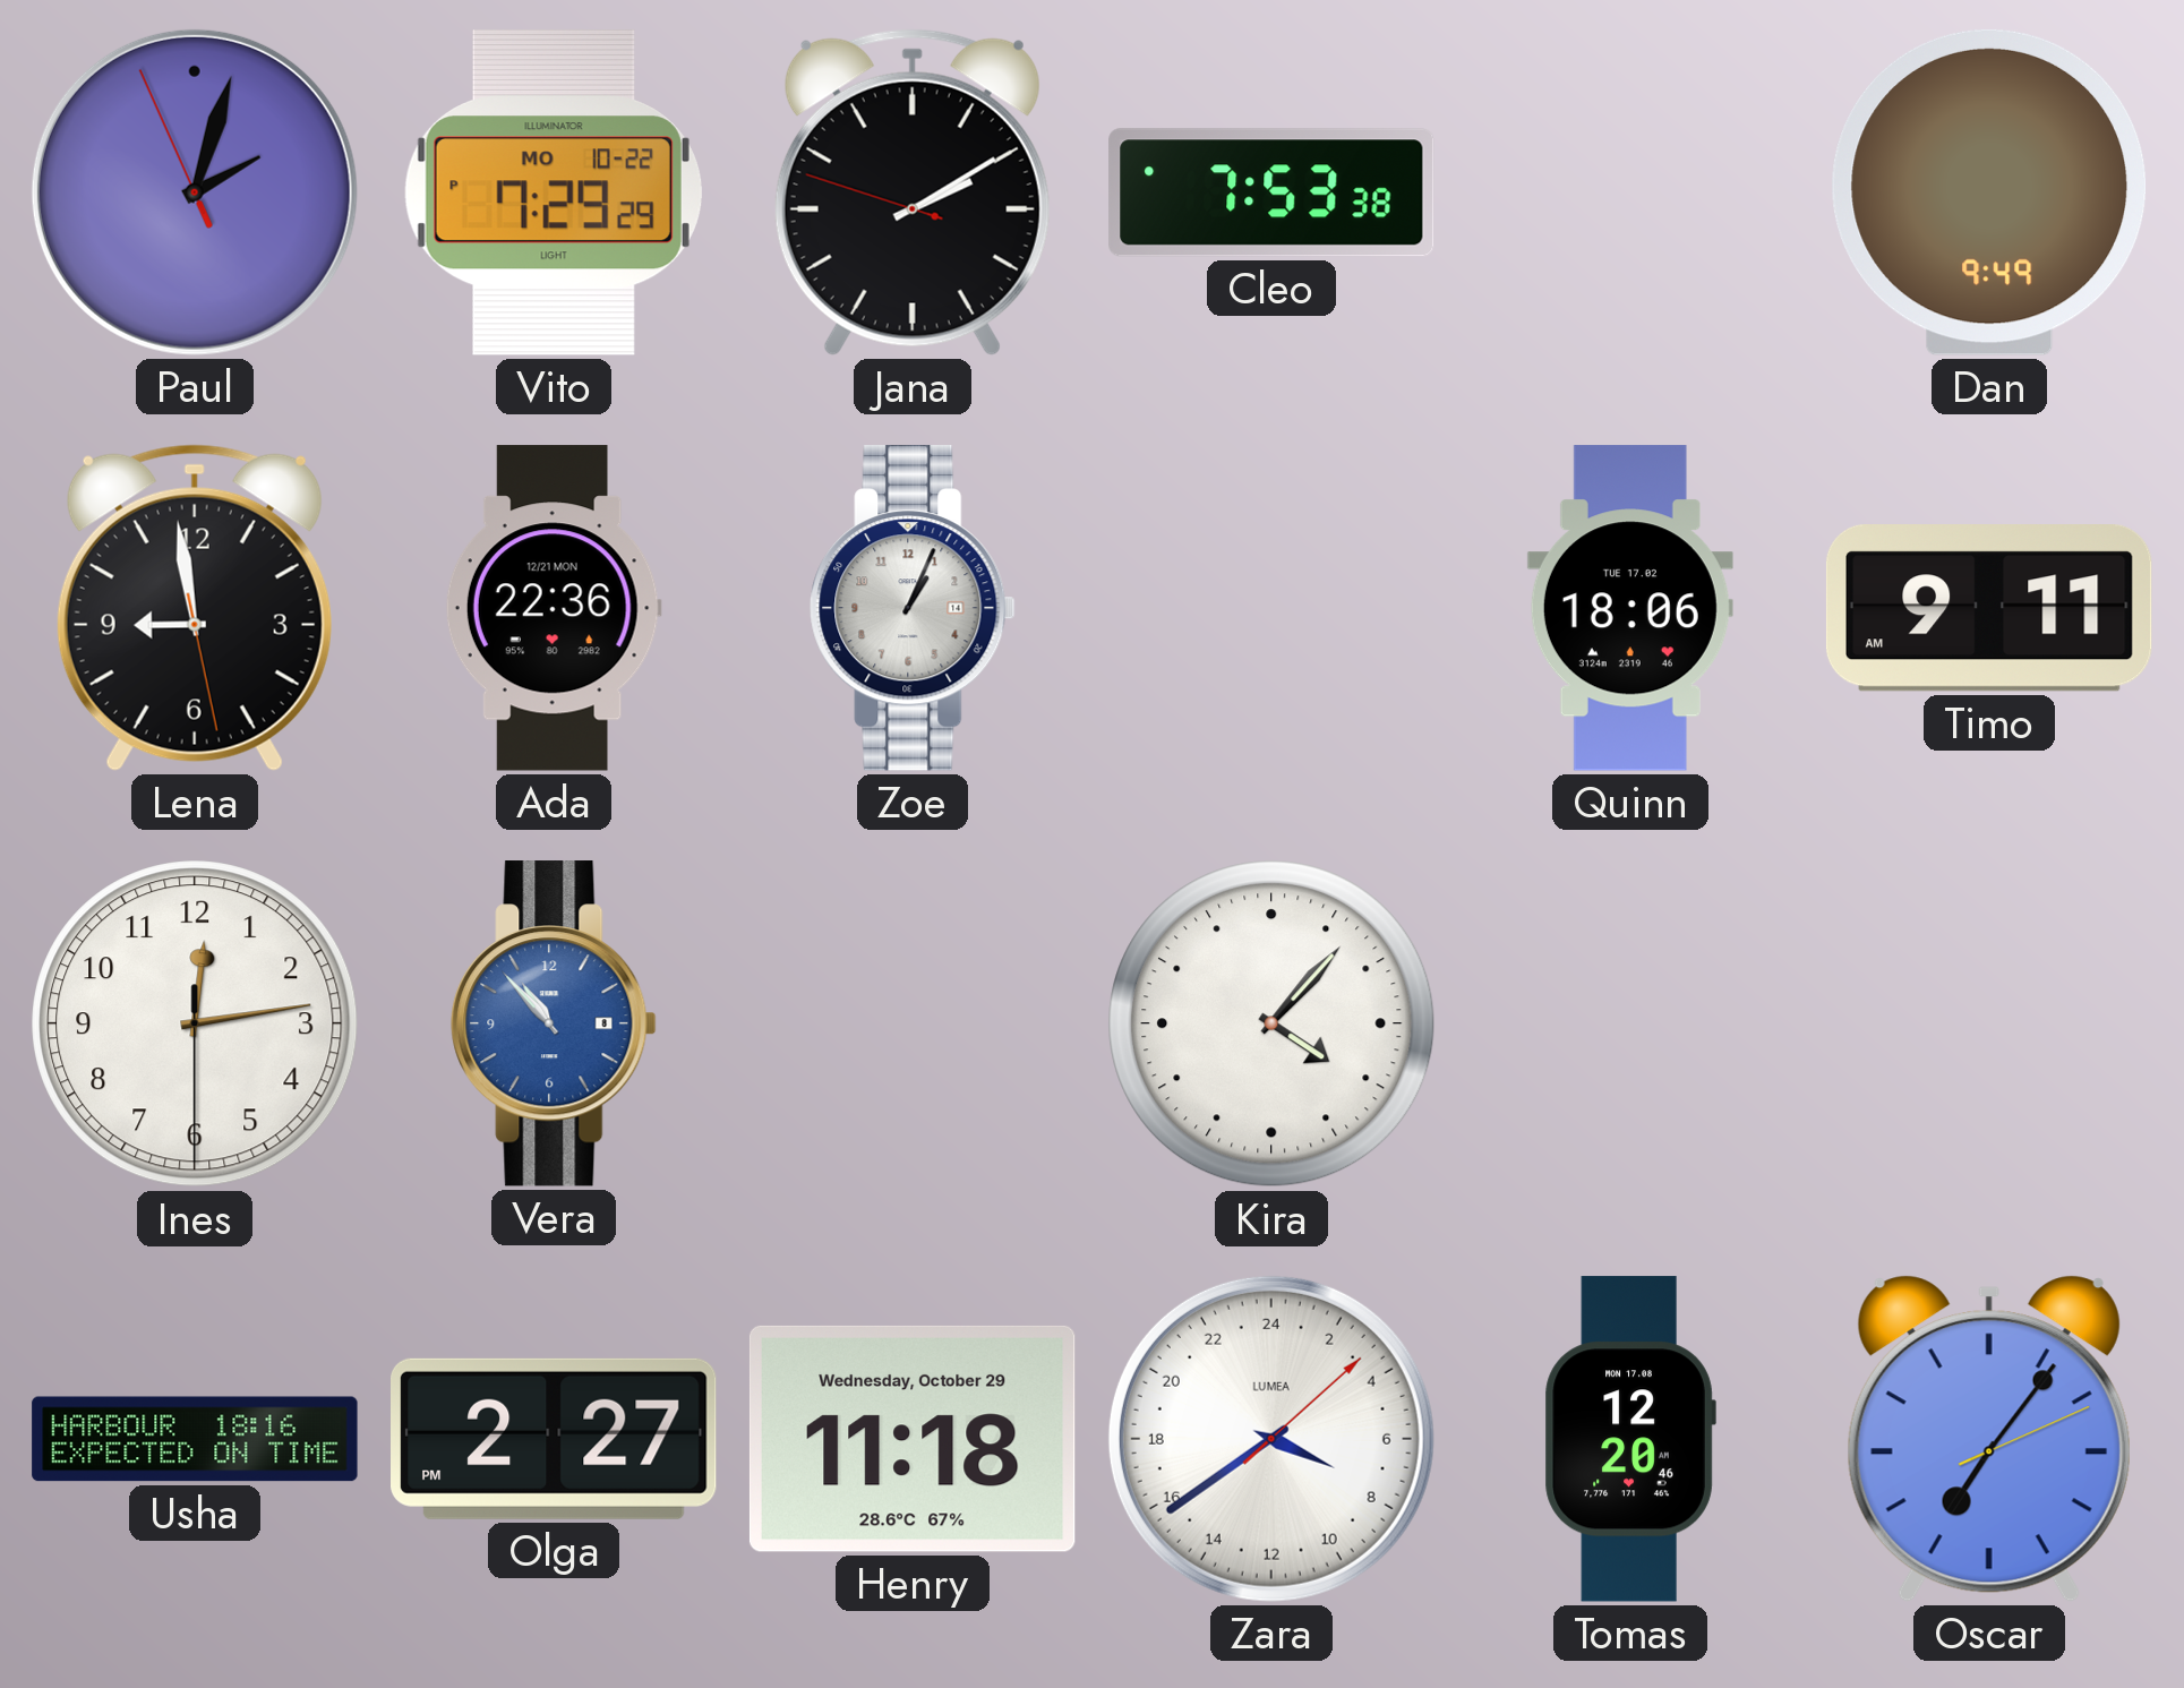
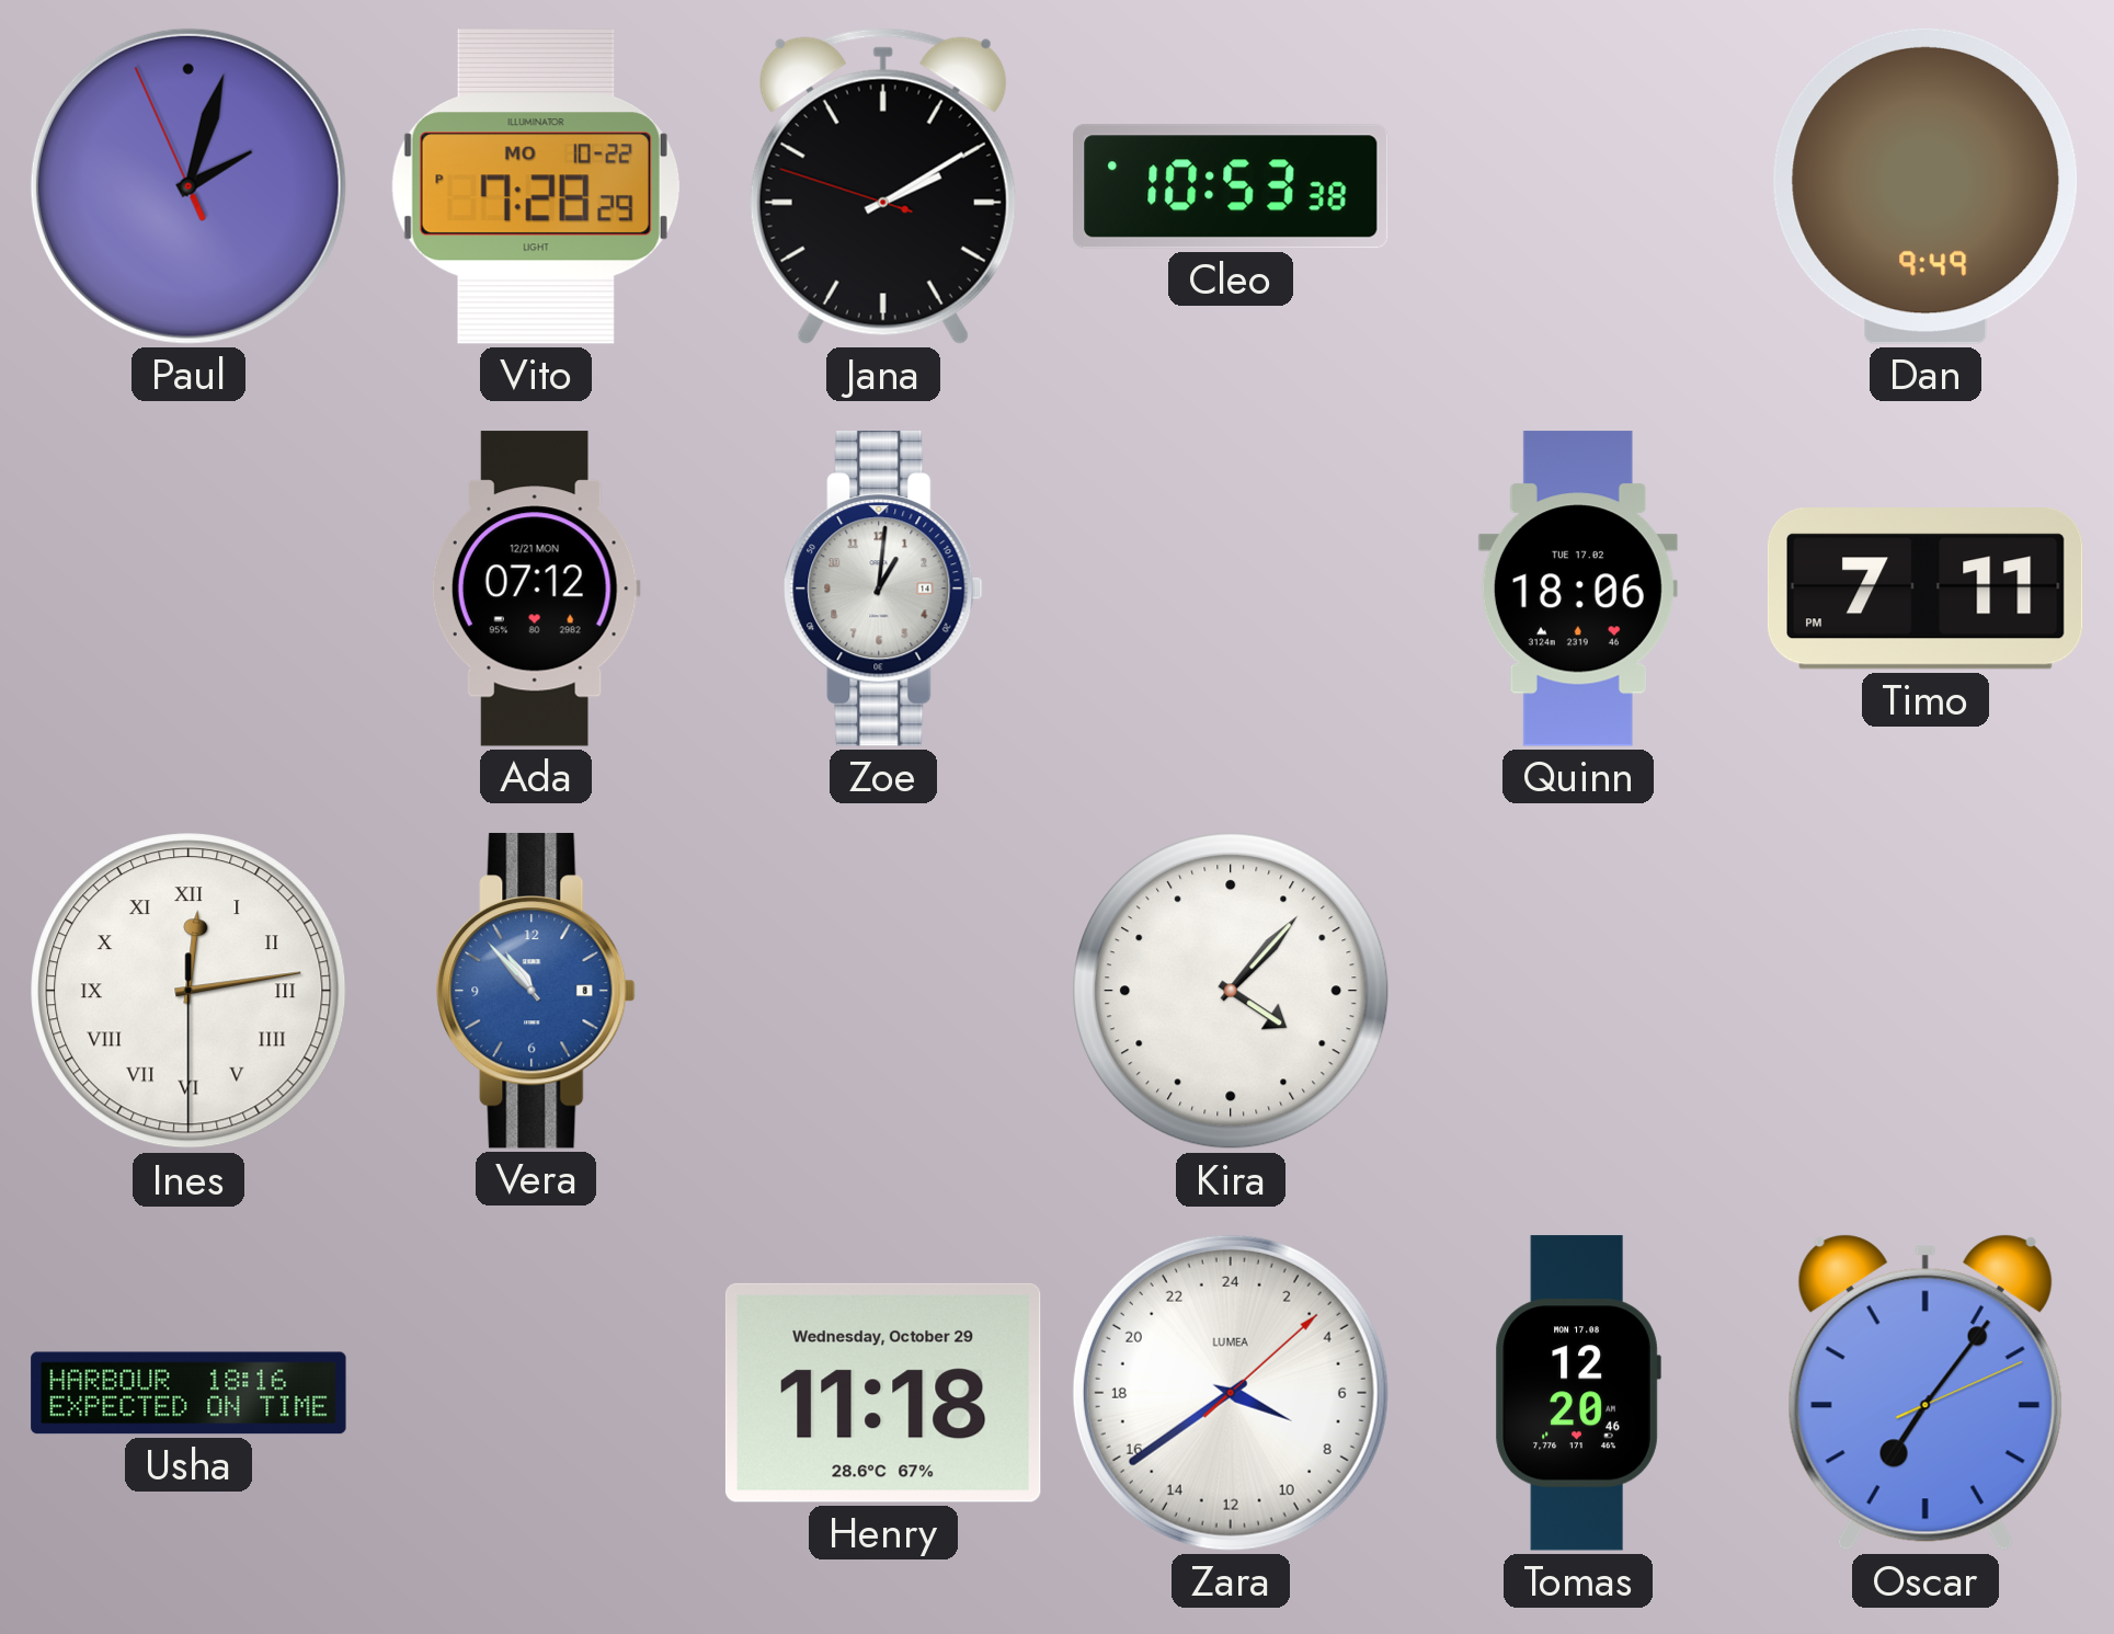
Vito: 7:29 -> 7:28
Cleo: 7:53 -> 10:53
Lena: 8:58 -> none
Ada: 22:36 -> 07:12
Zoe: 1:04 -> 1:01
Timo: 9:11 -> 7:11
Ines numerals: Arabic -> Roman
Olga: 2:27 -> none
